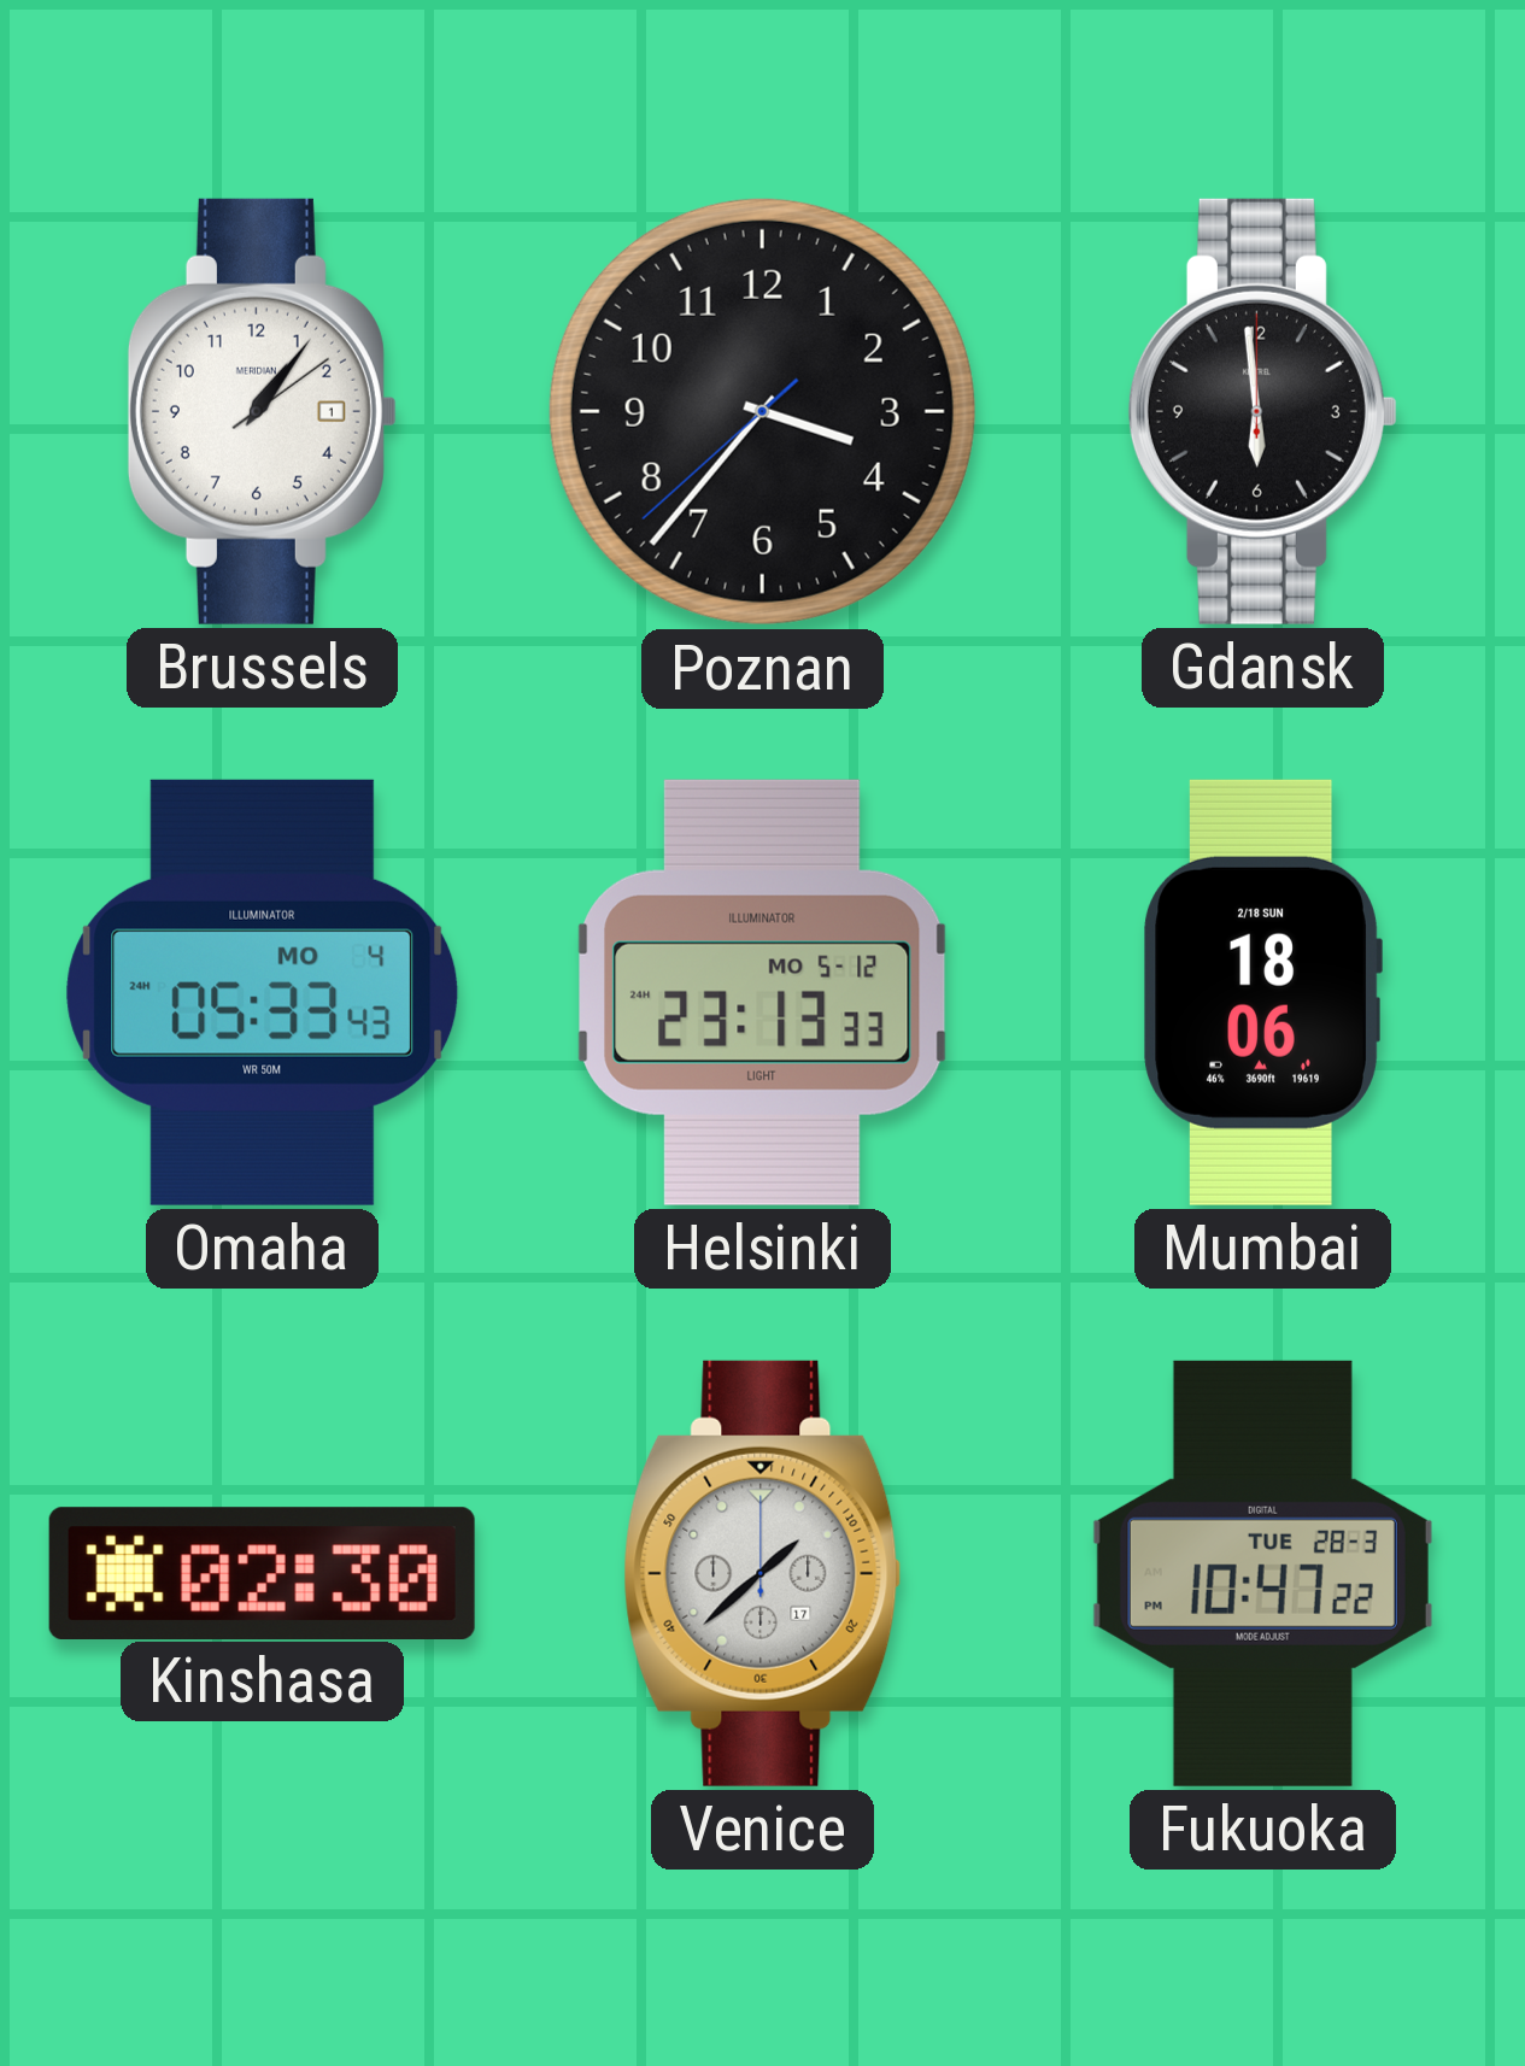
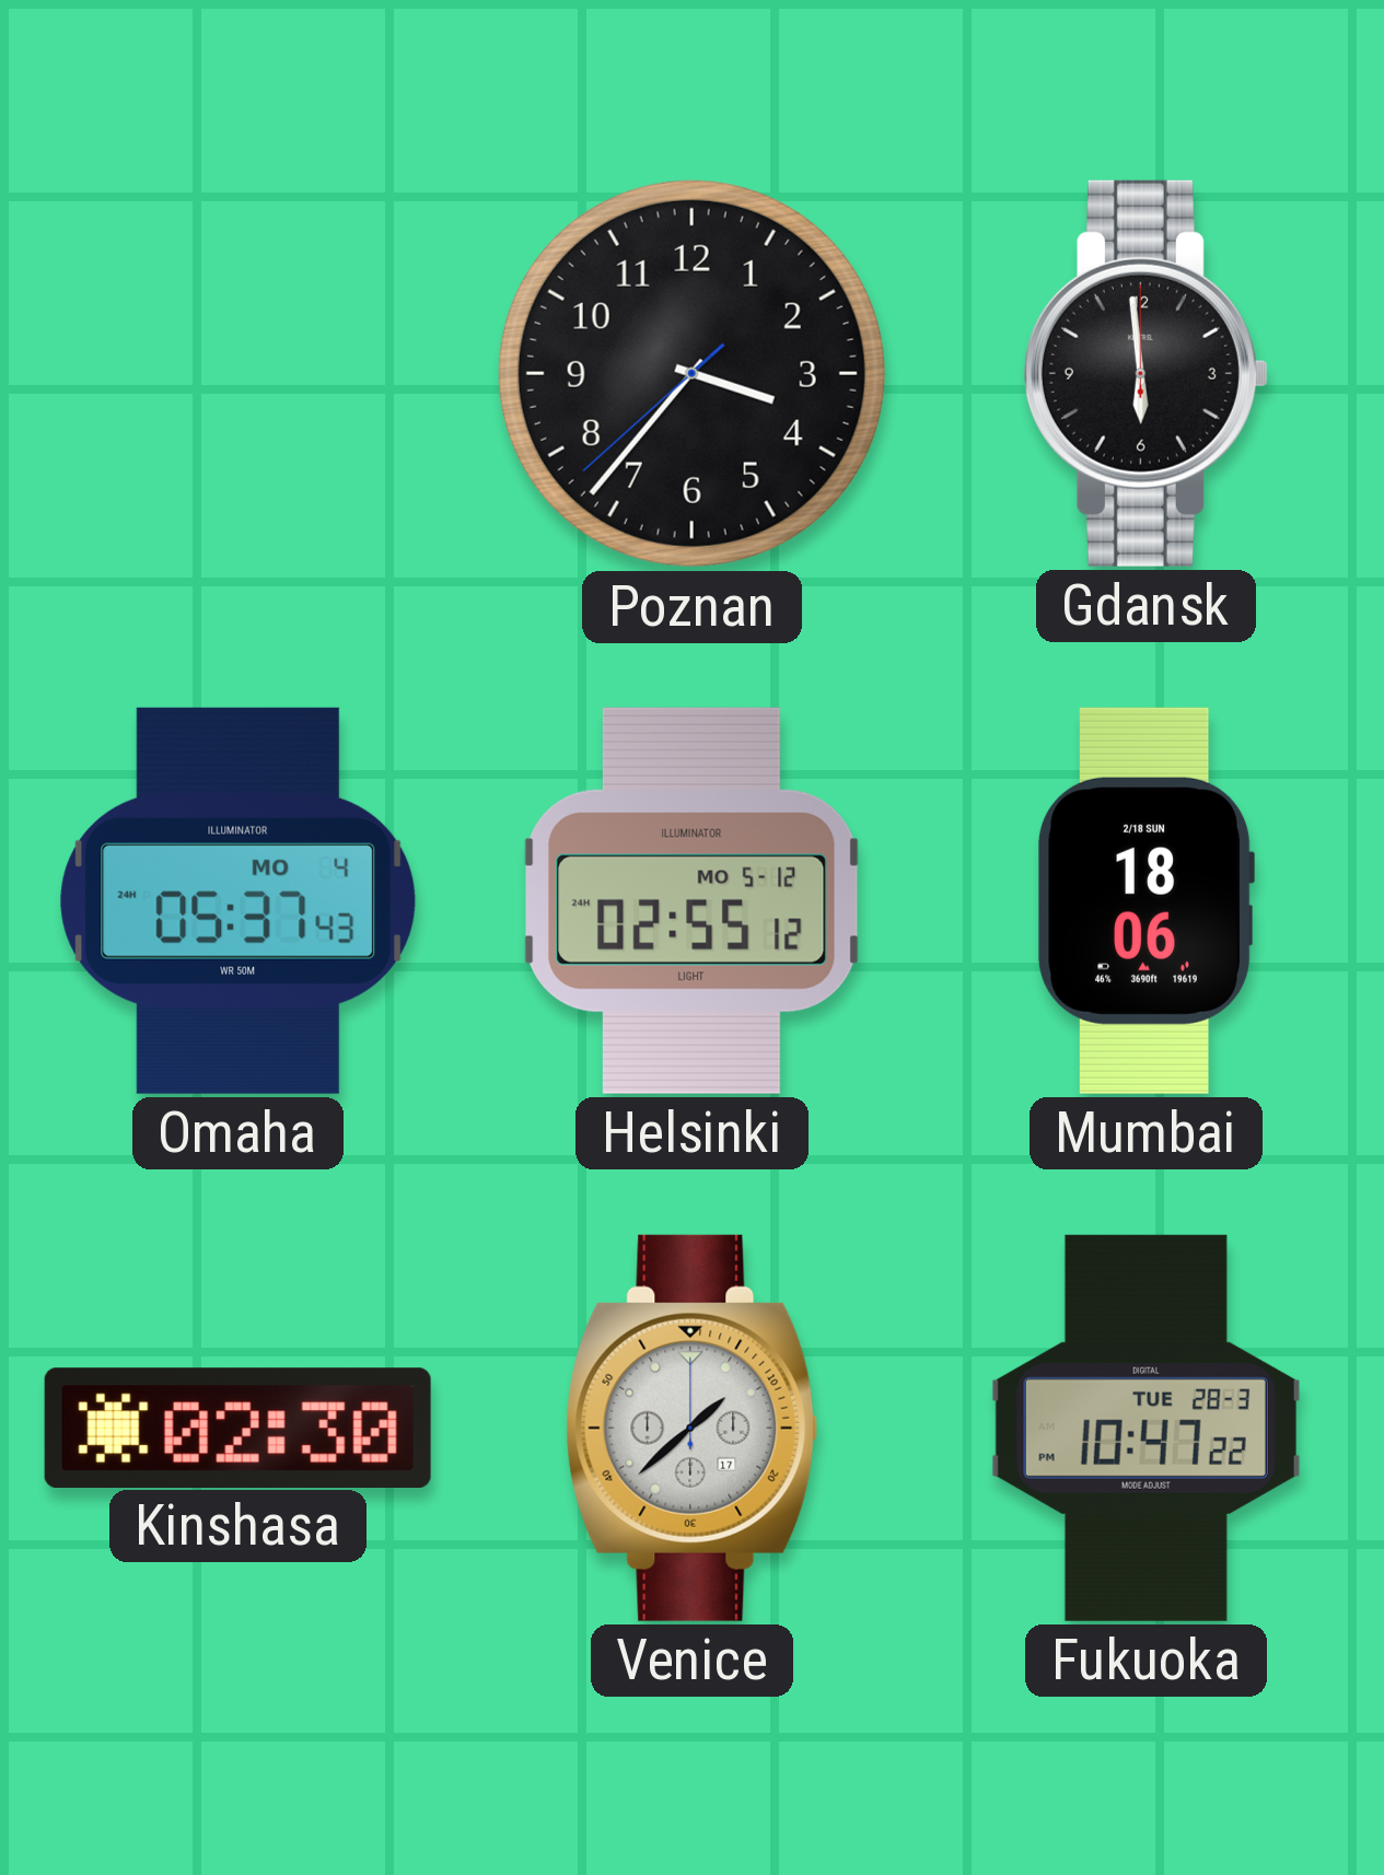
Brussels: 1:06 -> none
Omaha: 05:33 -> 05:37
Helsinki: 23:13 -> 02:55
